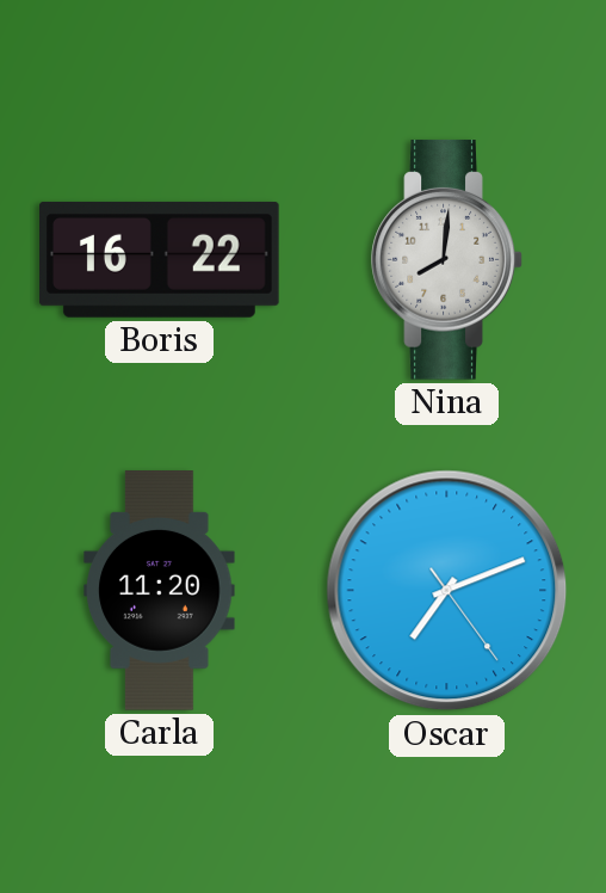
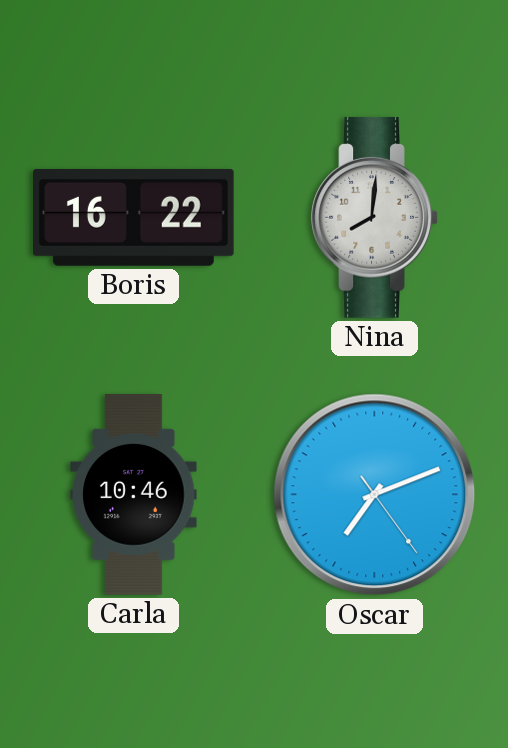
Carla: 11:20 -> 10:46
